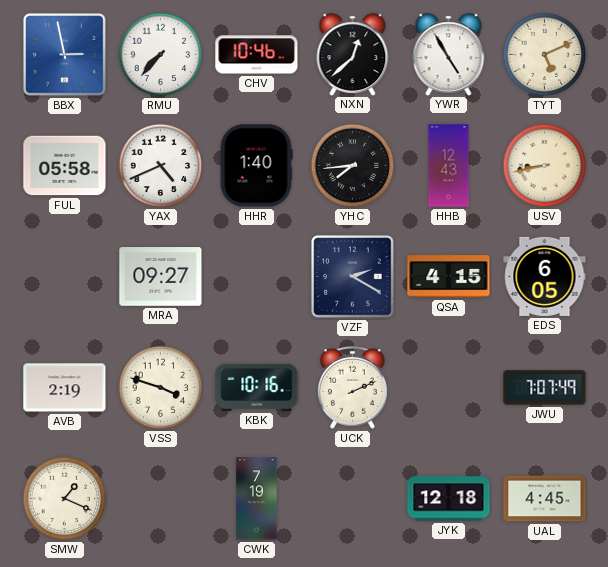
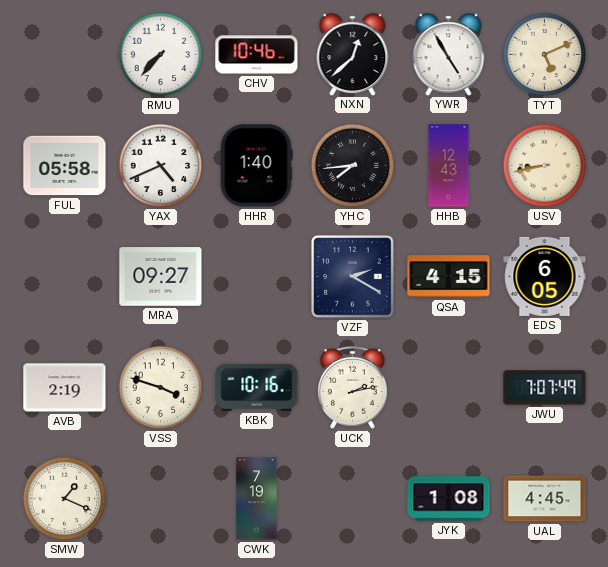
BBX: 2:58 -> none
UCK: 2:11 -> 2:13
JYK: 12:18 -> 1:08
